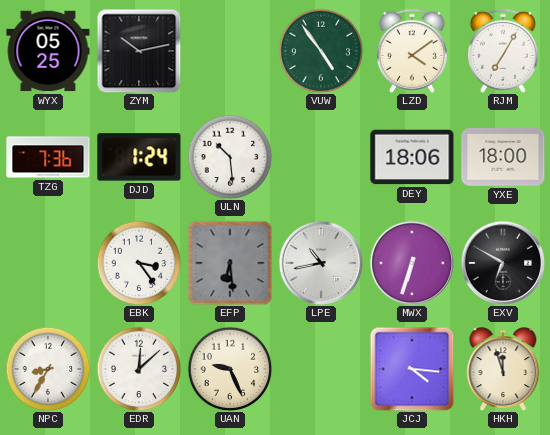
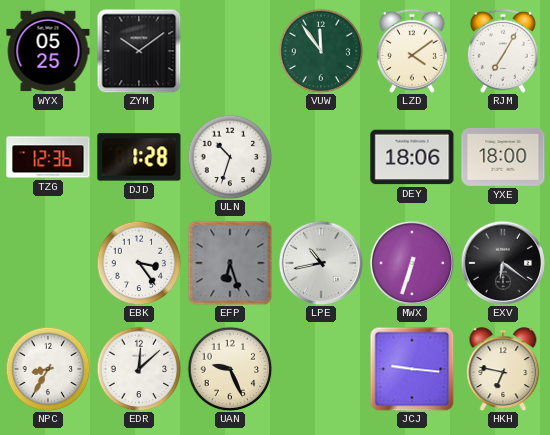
ZYM: 10:13 -> 10:09
VUW: 4:54 -> 11:54
TZG: 7:36 -> 12:36
DJD: 1:24 -> 1:28
ULN: 10:29 -> 10:33
EFP: 6:29 -> 6:27
EXV: 6:50 -> 6:21
JCJ: 4:16 -> 9:16
HKH: 11:57 -> 6:47
